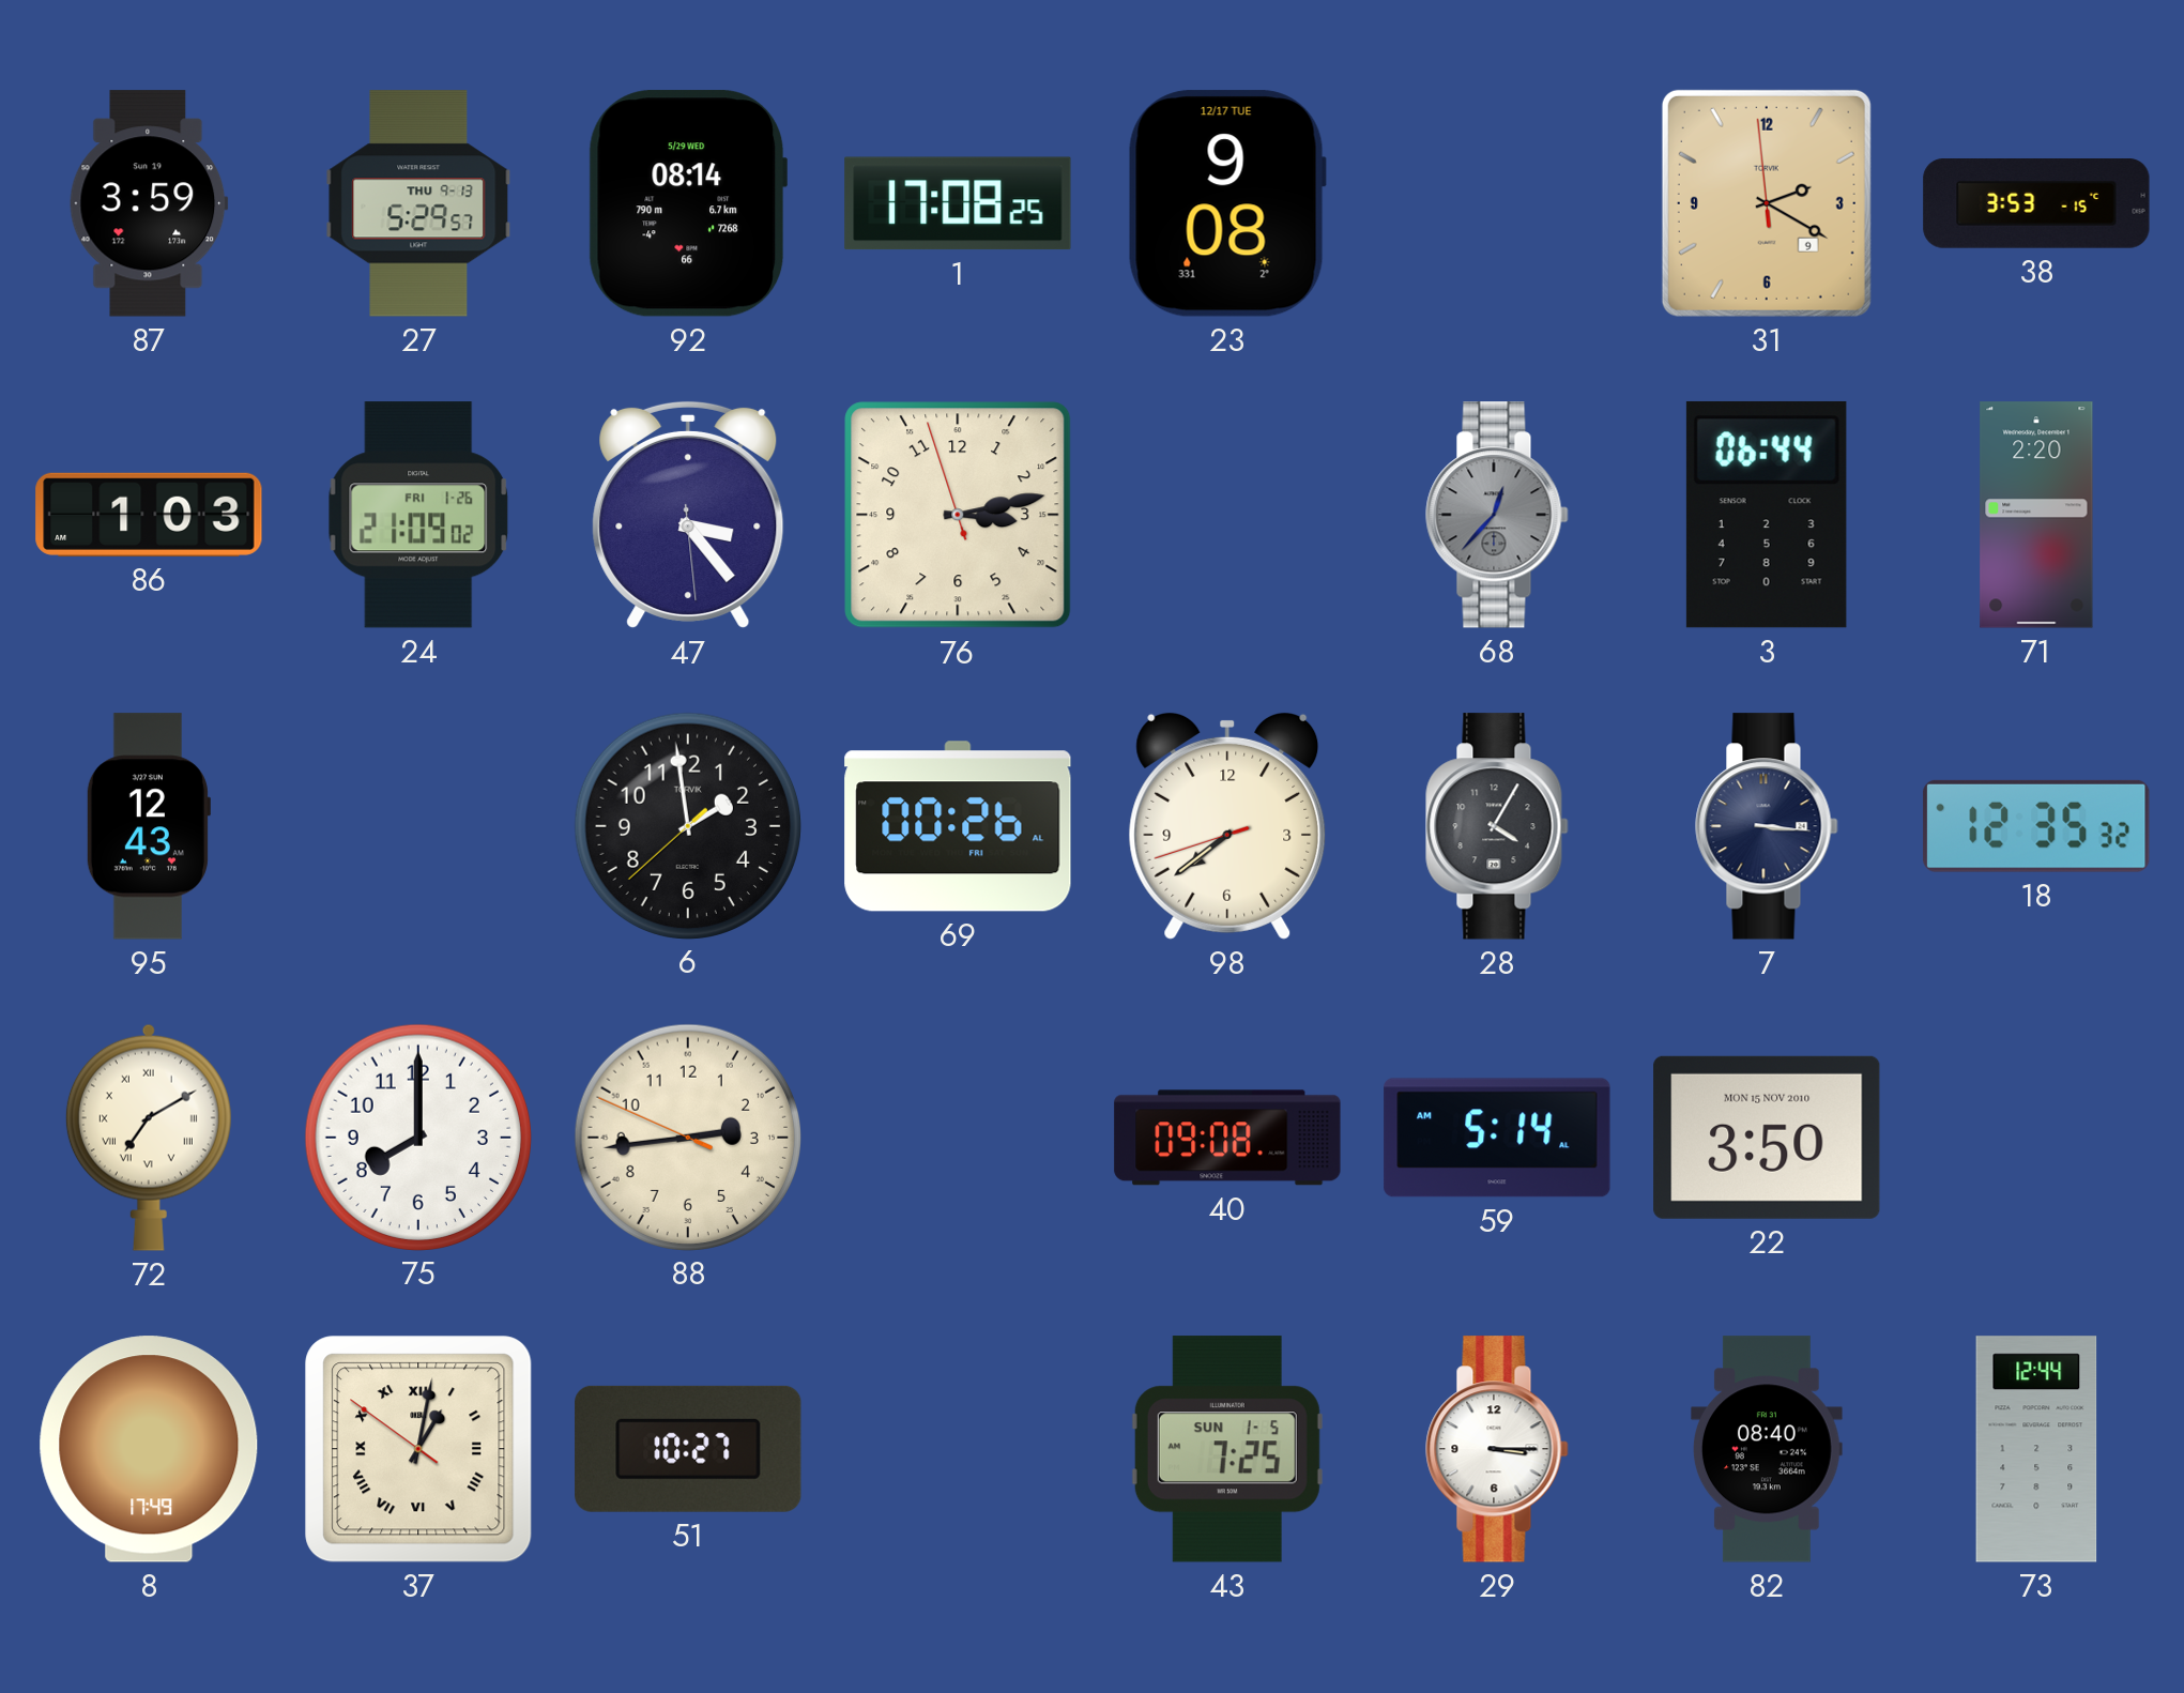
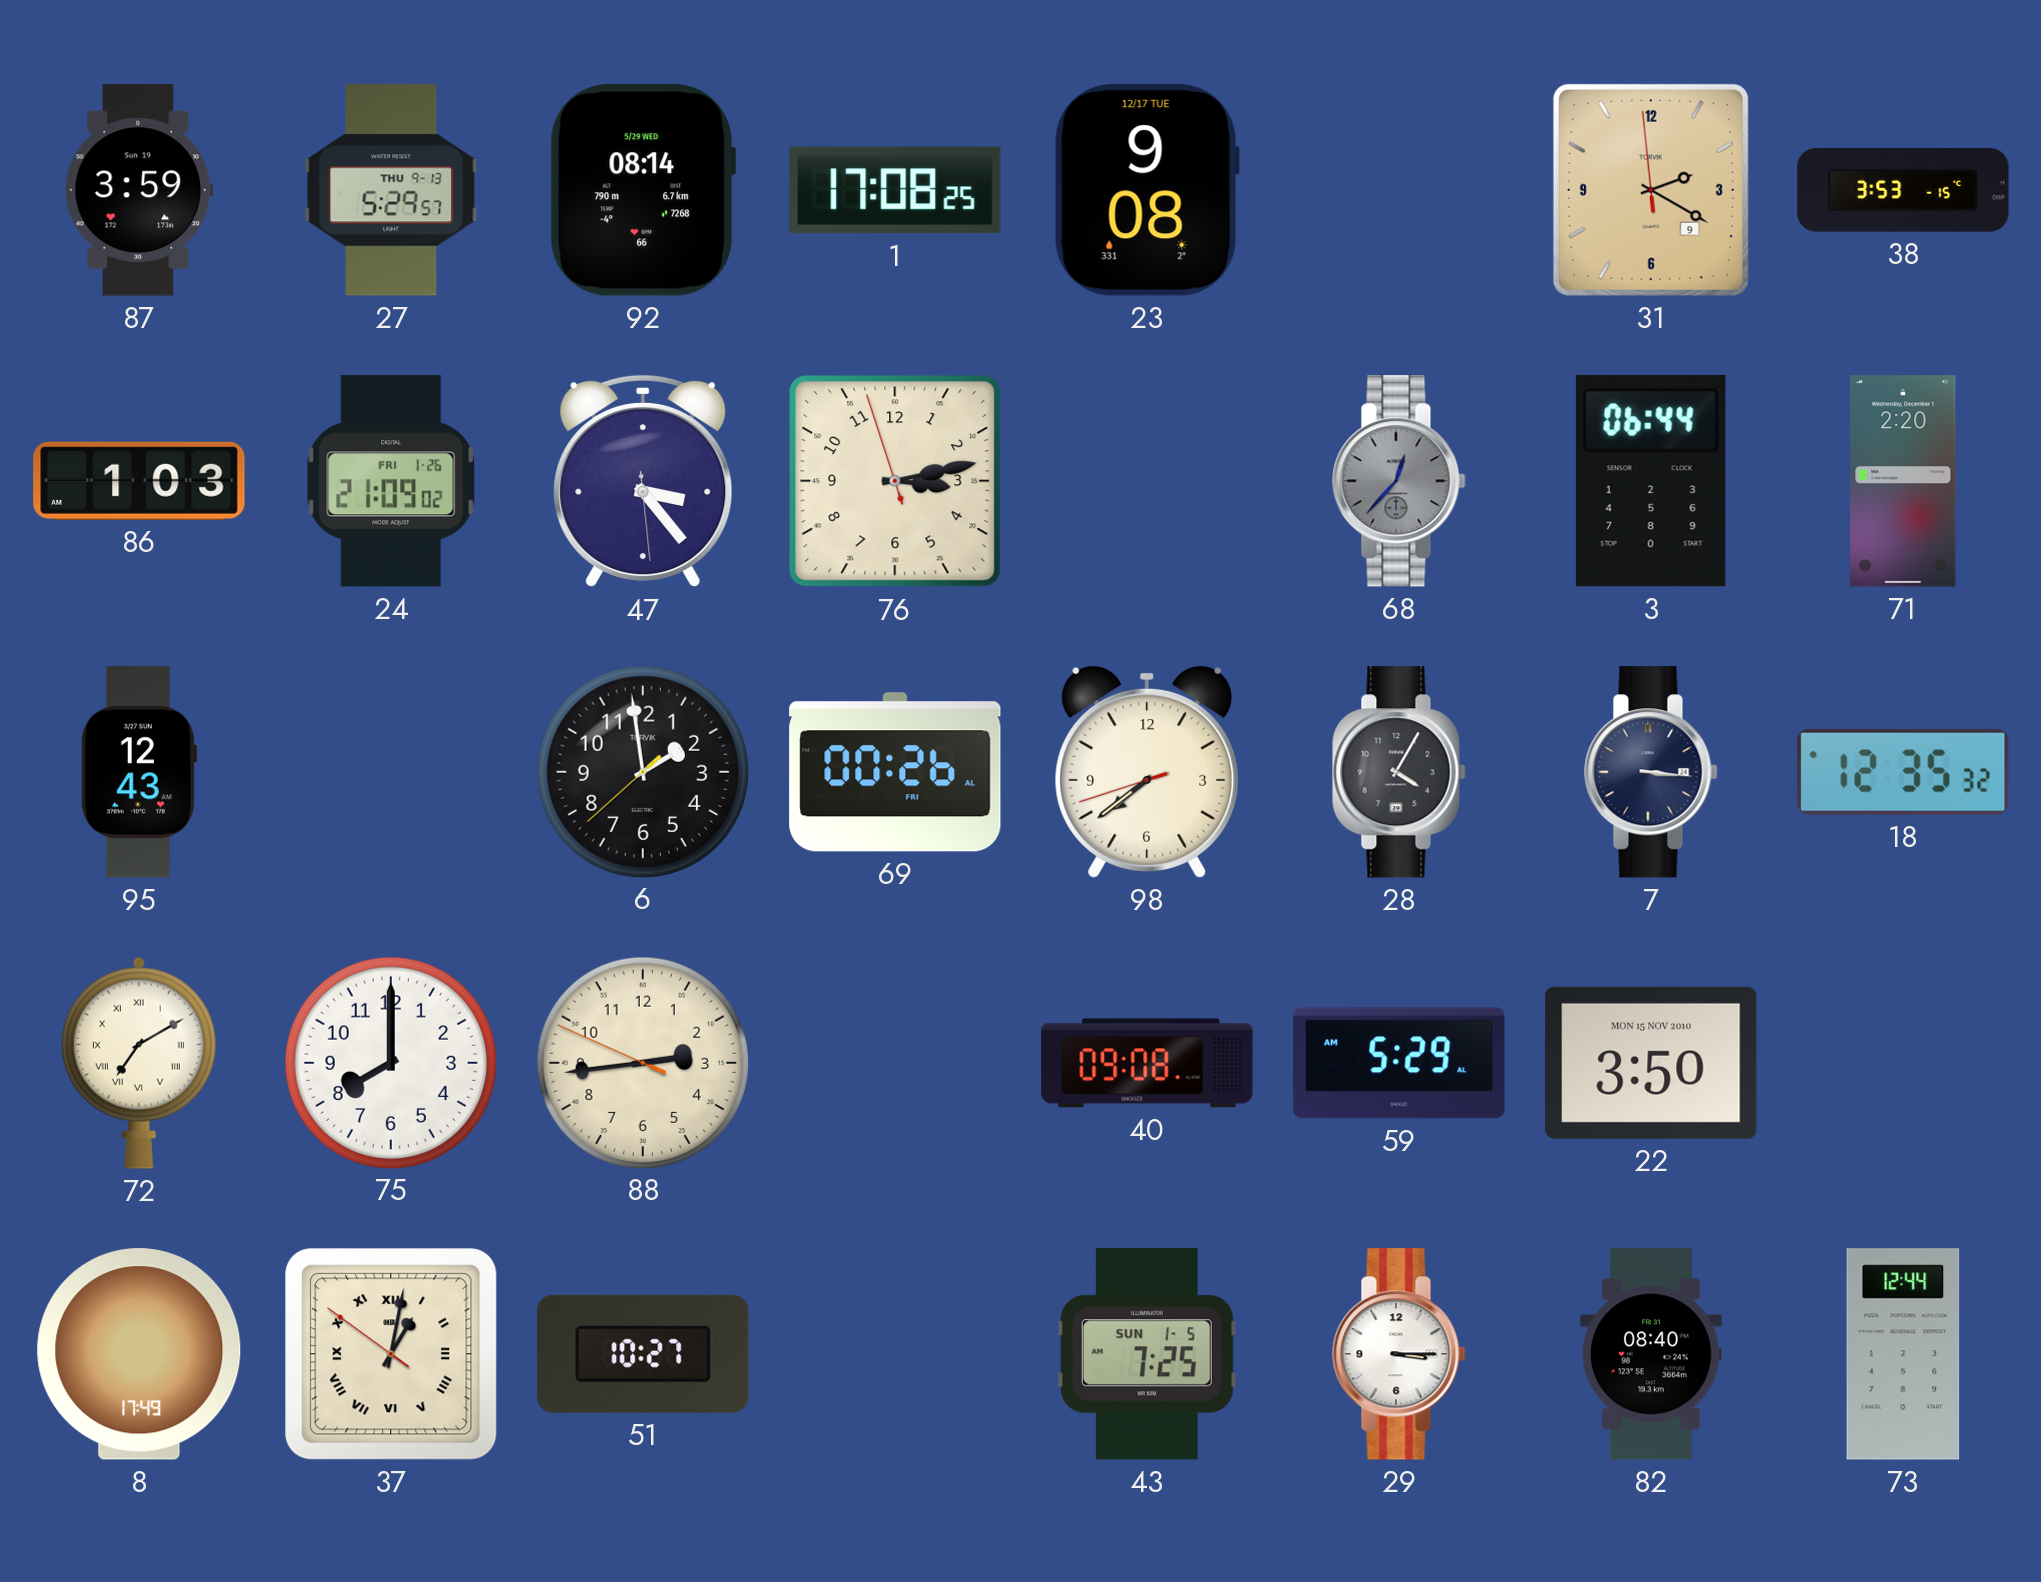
59: 5:14 -> 5:29
